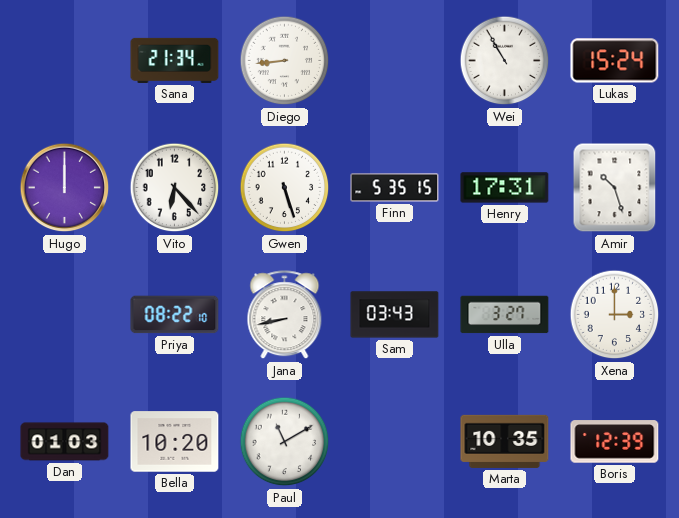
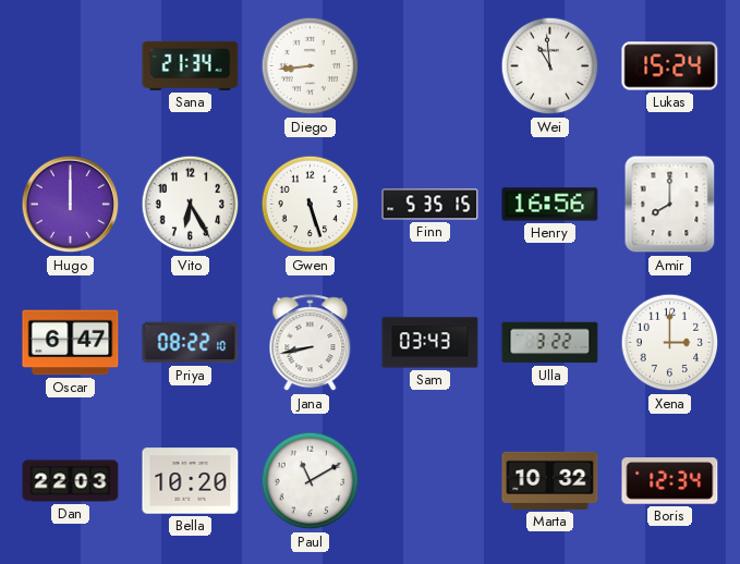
Wei: 10:55 -> 10:59
Vito: 6:23 -> 6:25
Henry: 17:31 -> 16:56
Amir: 10:27 -> 8:00
Oscar: none -> 6:47
Ulla: 3:27 -> 3:22
Dan: 01:03 -> 22:03
Marta: 10:35 -> 10:32
Boris: 12:39 -> 12:34
